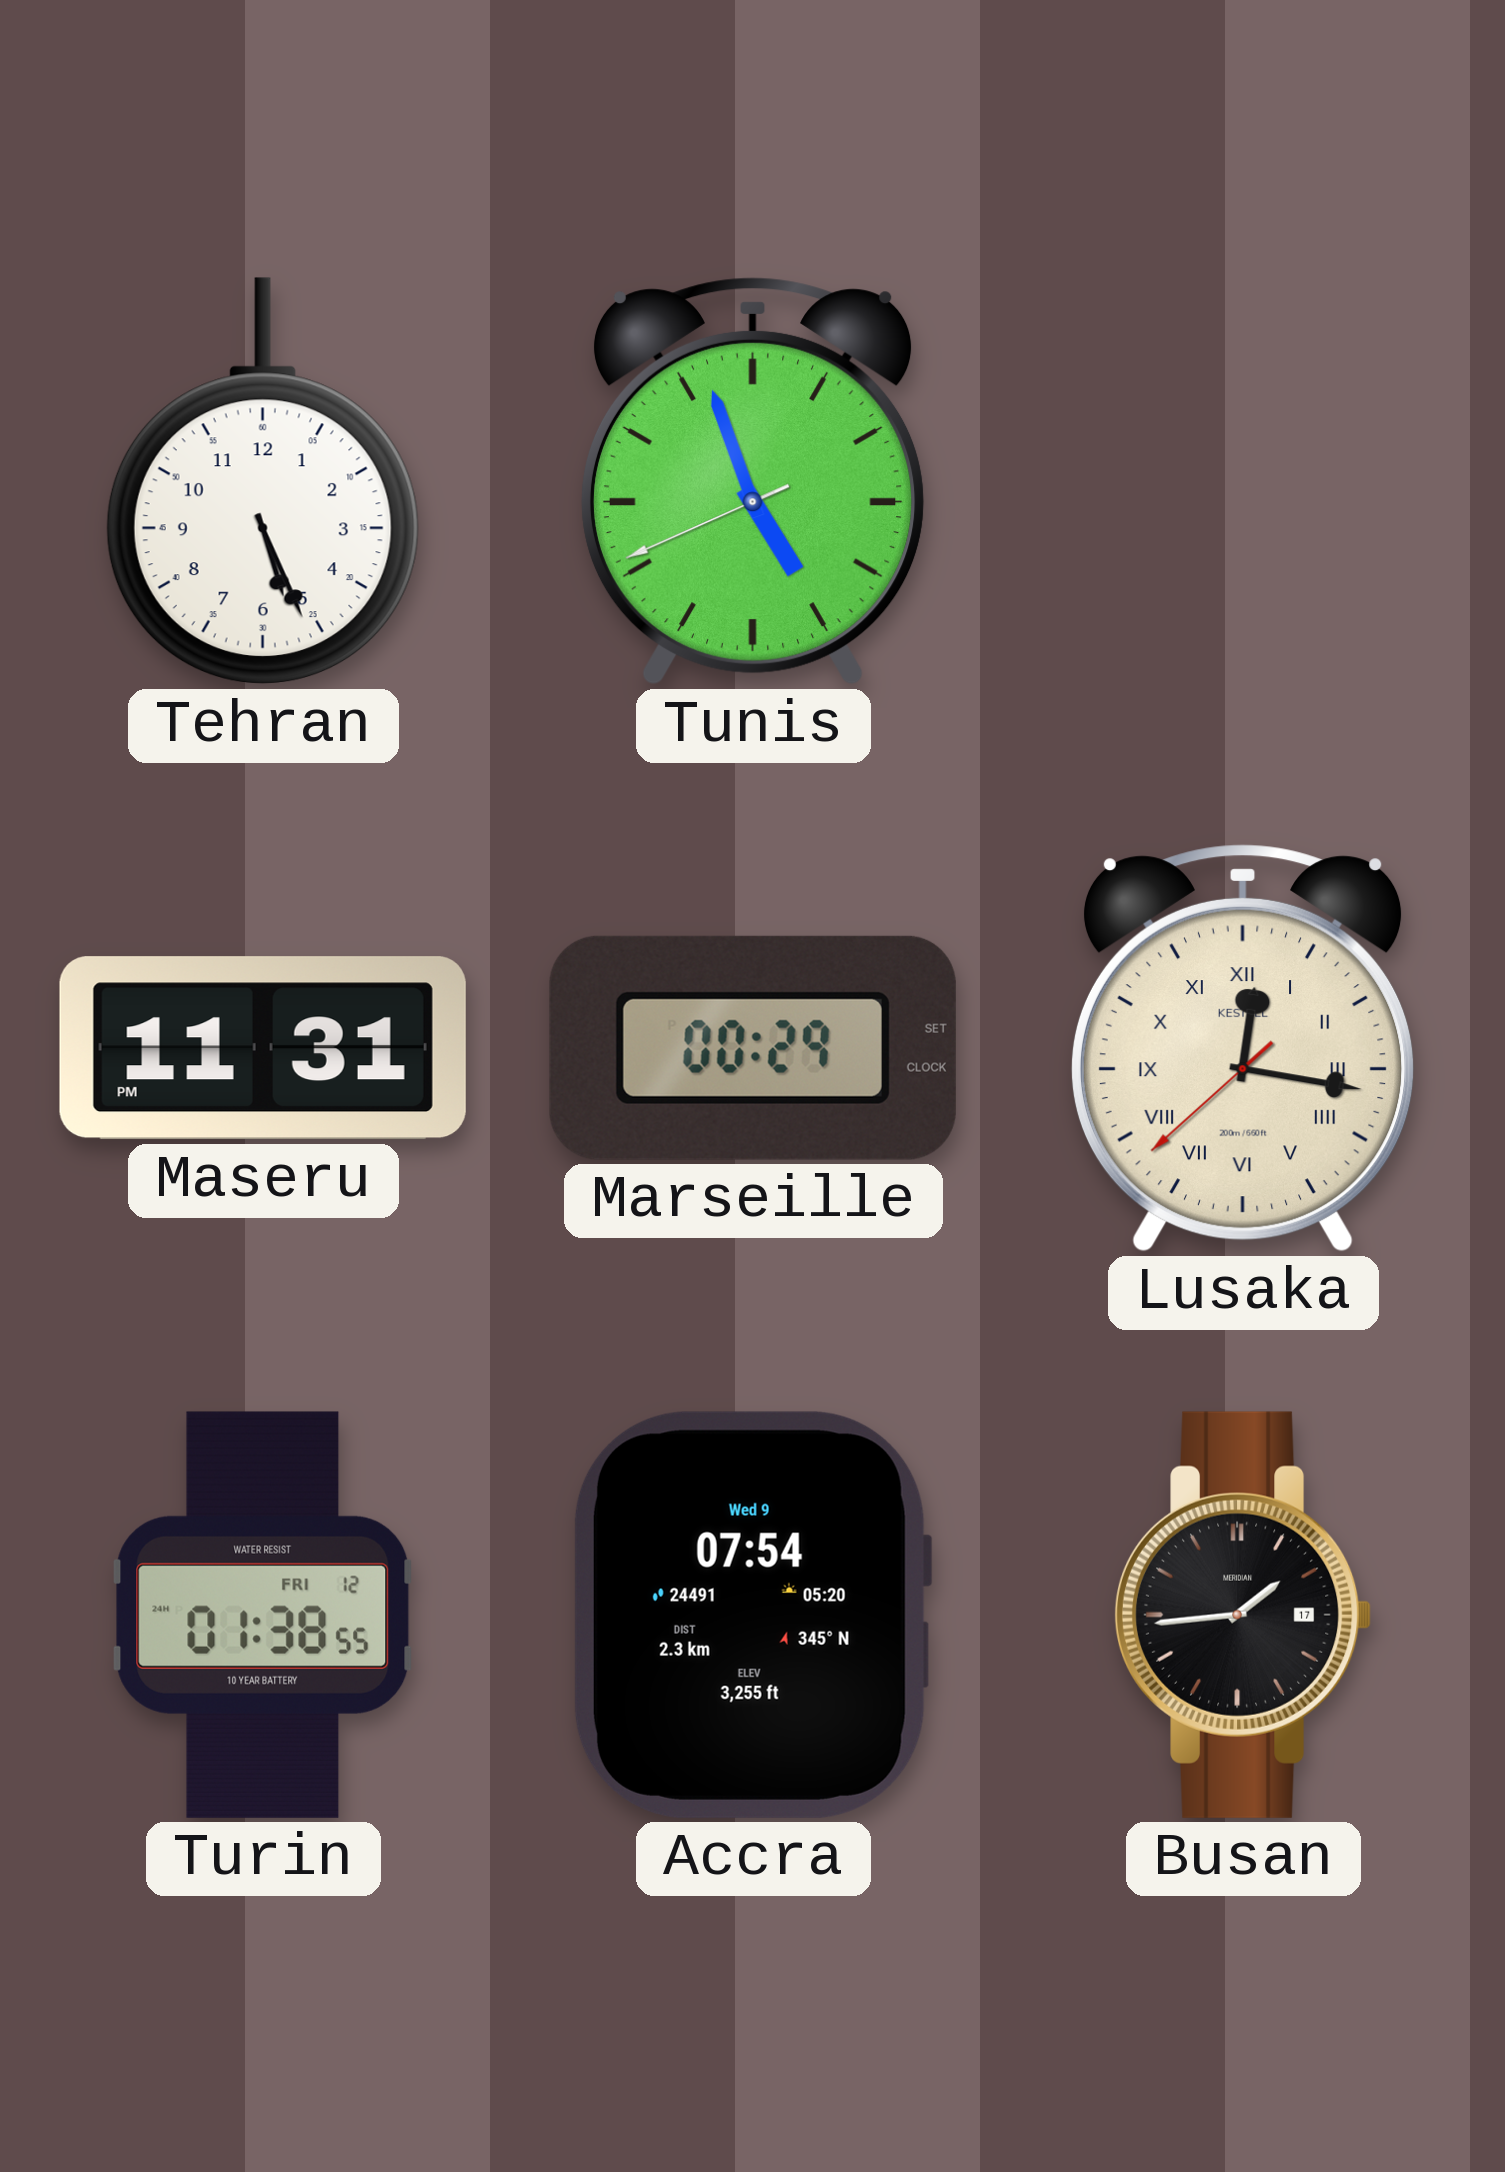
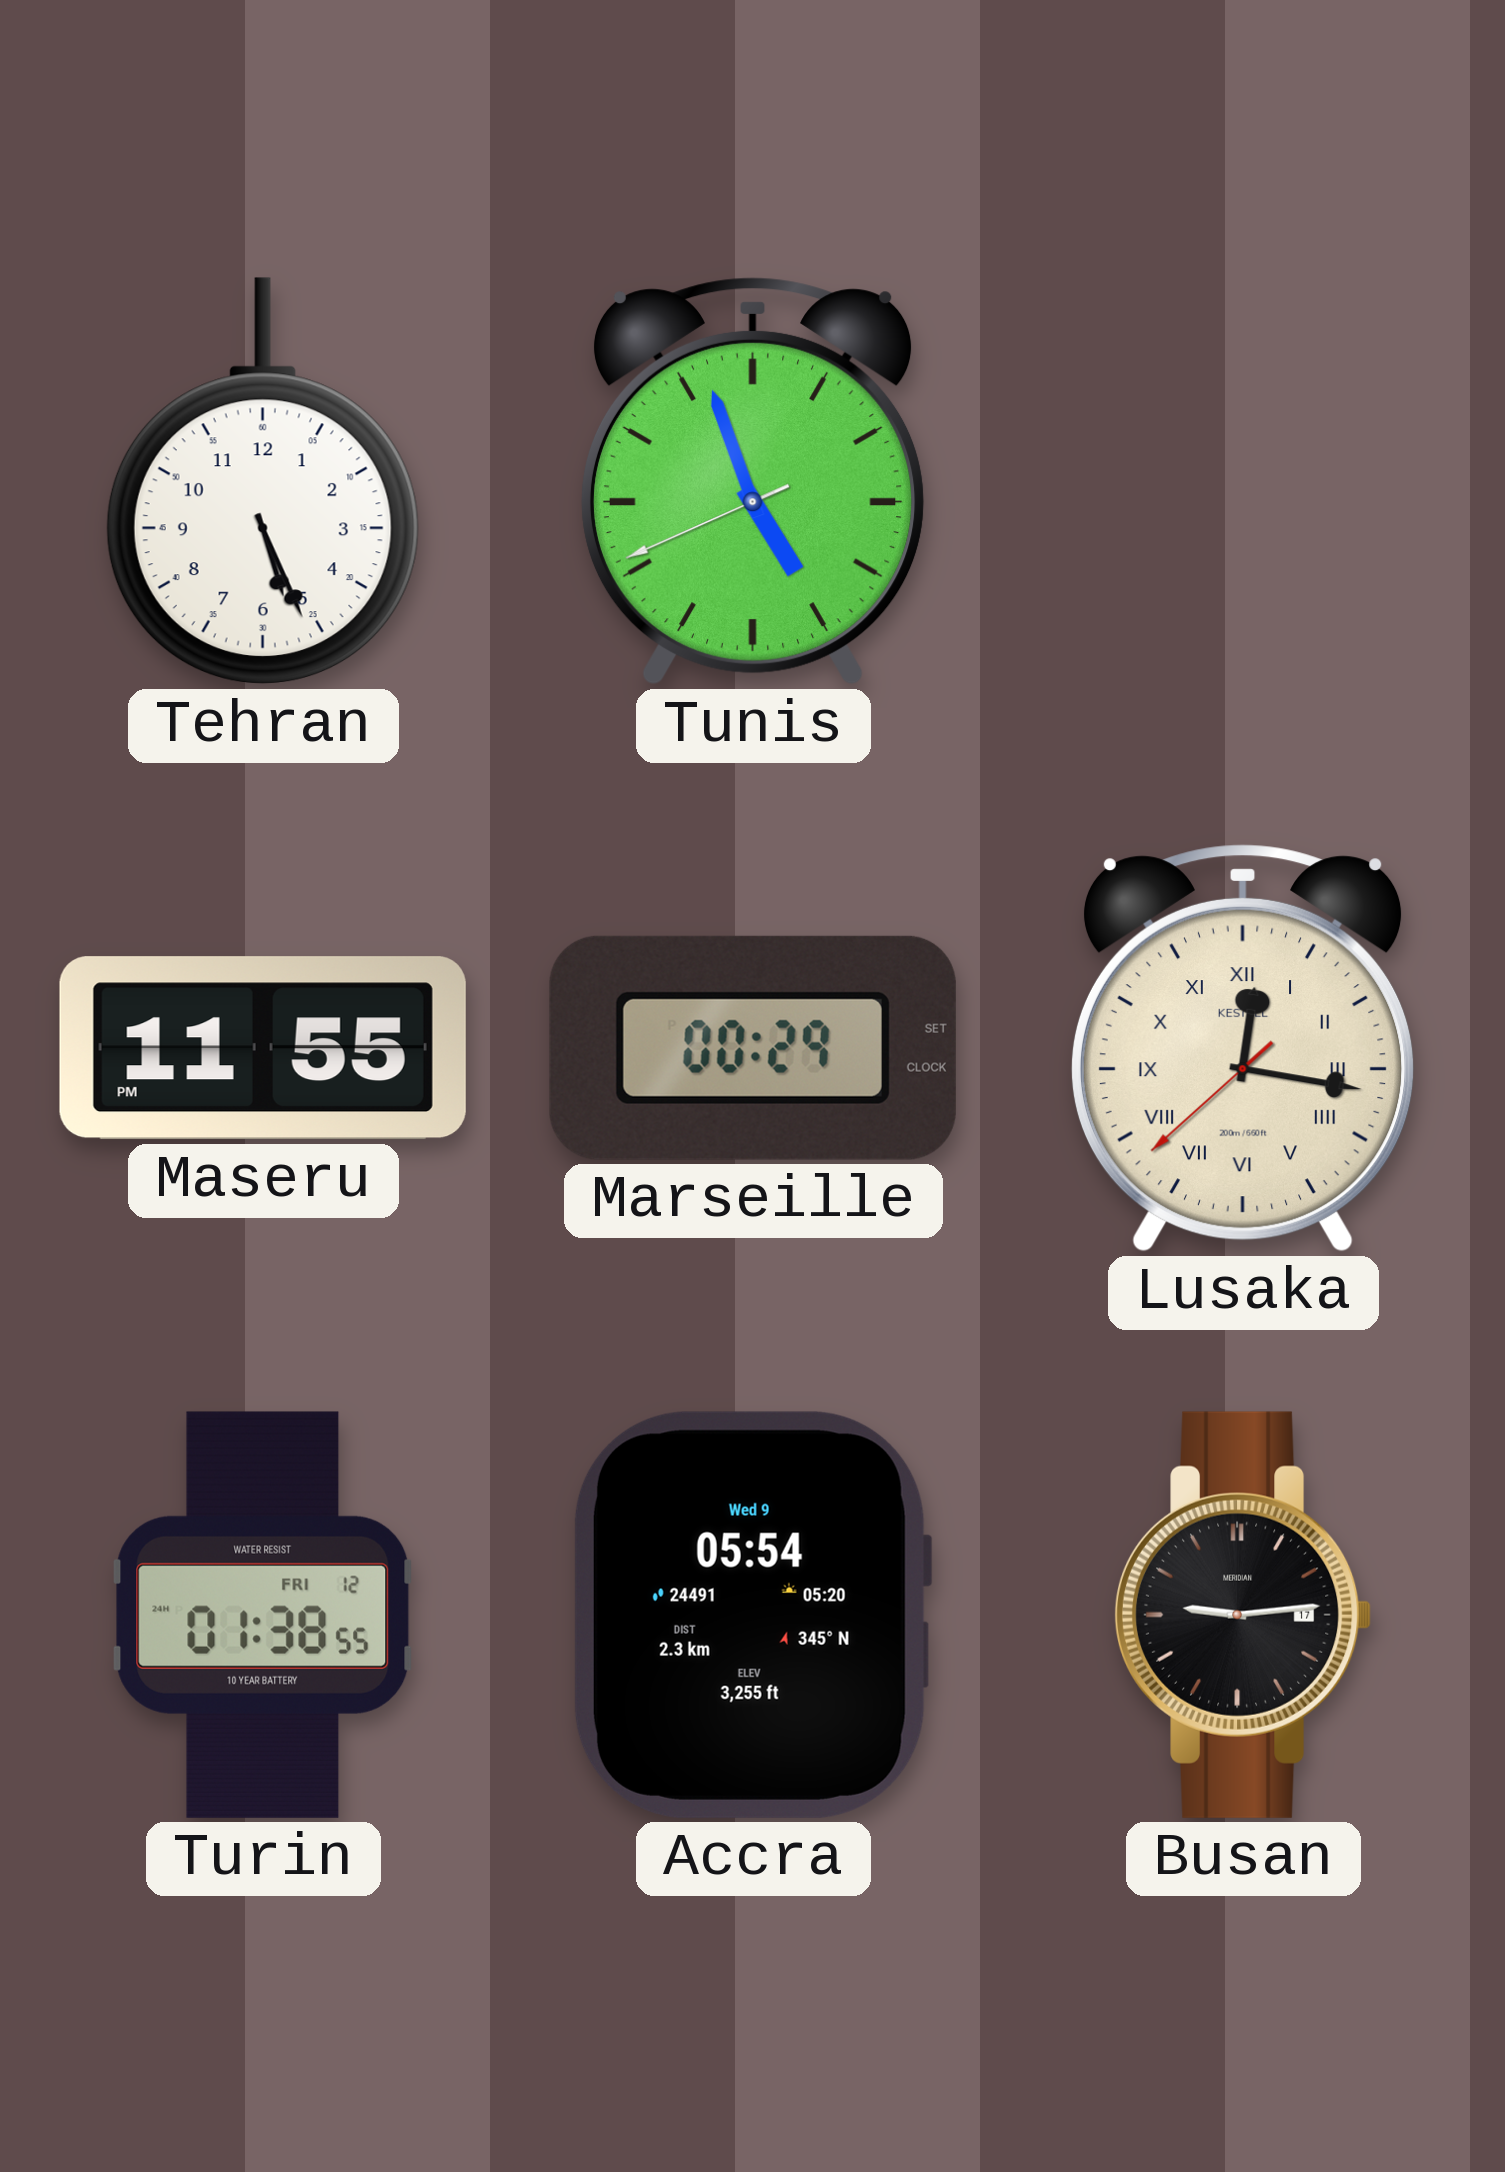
Maseru: 11:31 -> 11:55
Accra: 07:54 -> 05:54
Busan: 1:44 -> 9:14
